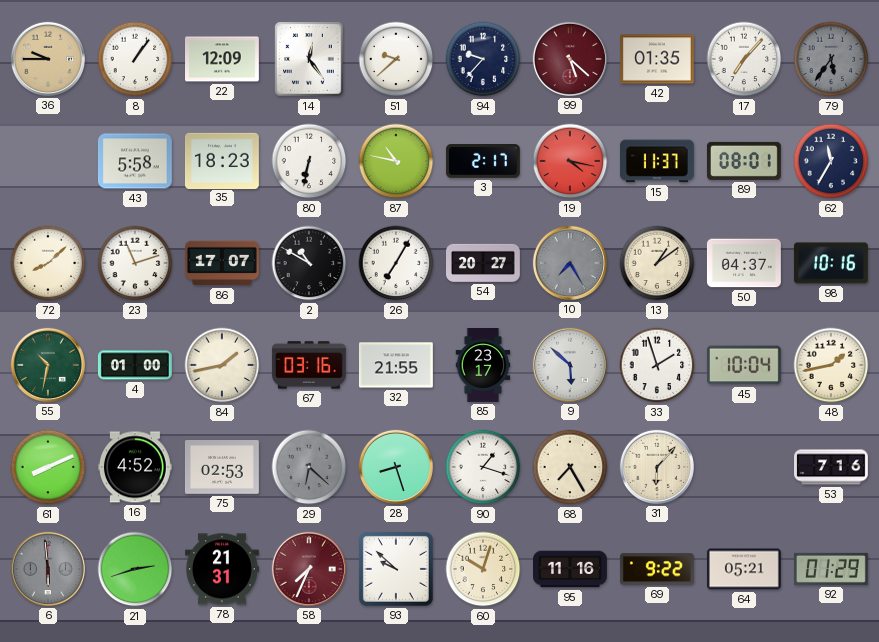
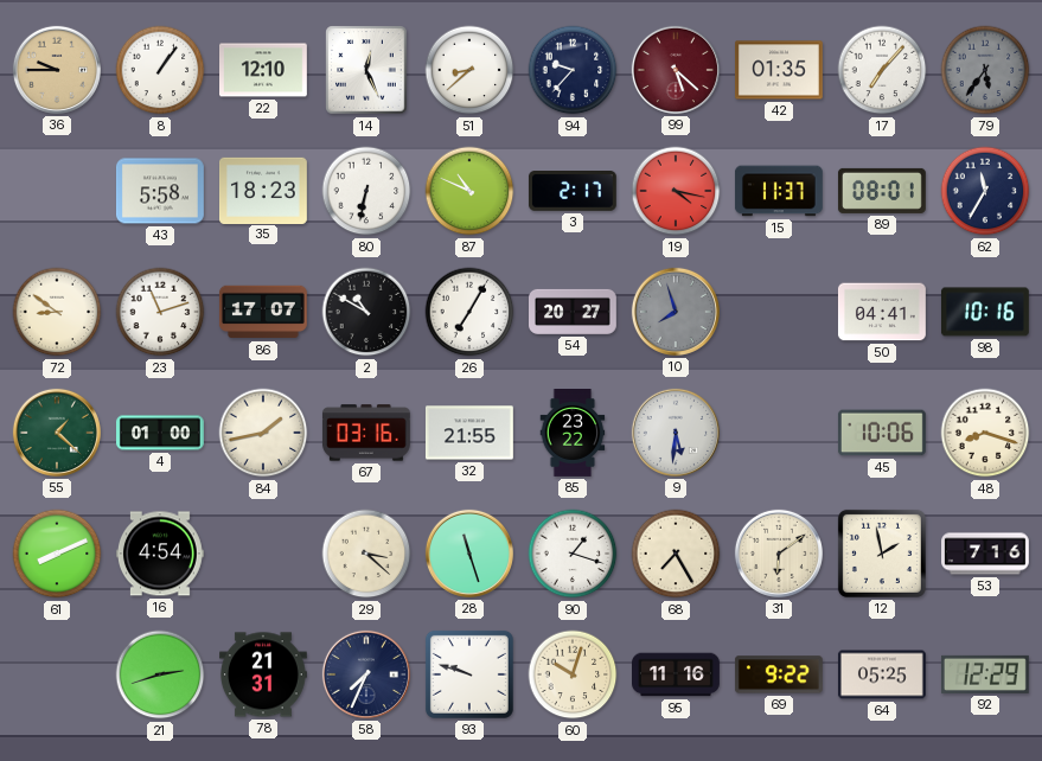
22: 12:09 -> 12:10
14: 12:24 -> 12:26
51: 9:38 -> 8:38
87: 10:47 -> 10:49
72: 8:08 -> 8:51
10: 7:25 -> 7:57
13: 1:09 -> none
50: 04:37 -> 04:41
55: 10:32 -> 1:22
85: 23:17 -> 23:22
9: 5:52 -> 5:31
33: 1:57 -> none
45: 10:04 -> 10:06
48: 1:43 -> 8:18
16: 4:52 -> 4:54
75: 02:53 -> none
29: 6:22 -> 3:22
29 dial: grey -> cream
28: 8:27 -> 11:27
31: 6:07 -> 6:09
12: none -> 1:58
6: 5:59 -> none
58 dial: burgundy -> navy
93: 9:52 -> 9:48
64: 05:21 -> 05:25
92: 01:29 -> 12:29
